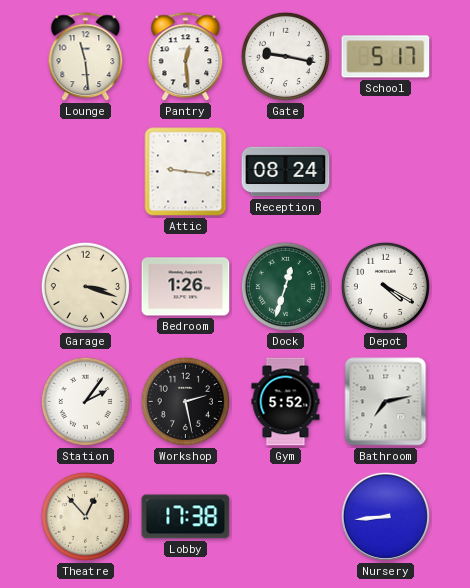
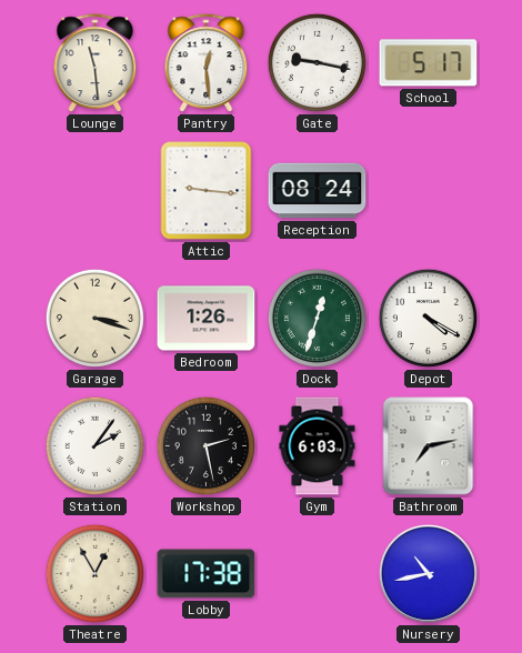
Gym: 5:52 -> 6:03
Theatre: 12:53 -> 12:55
Nursery: 8:44 -> 10:43
